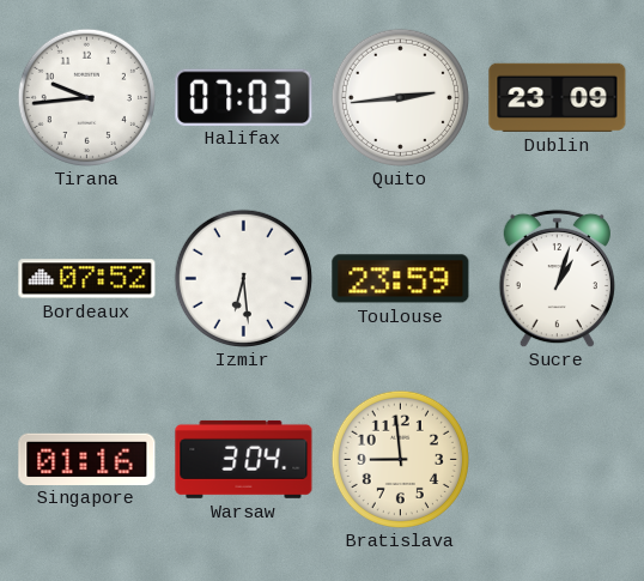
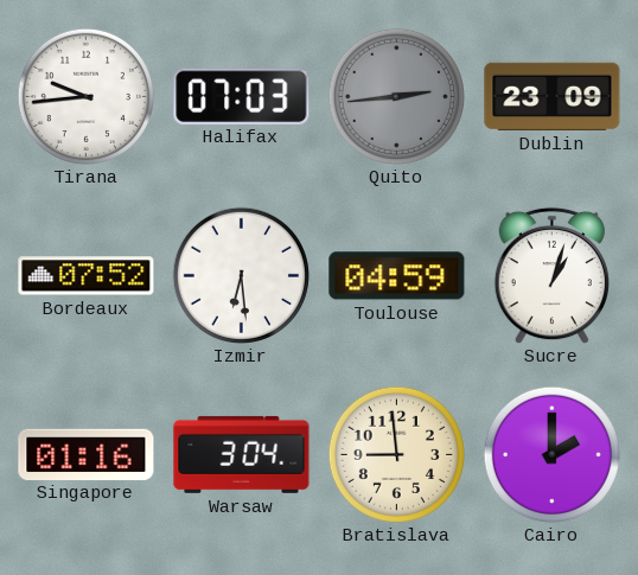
Quito dial: white -> grey
Toulouse: 23:59 -> 04:59
Cairo: none -> 2:00
